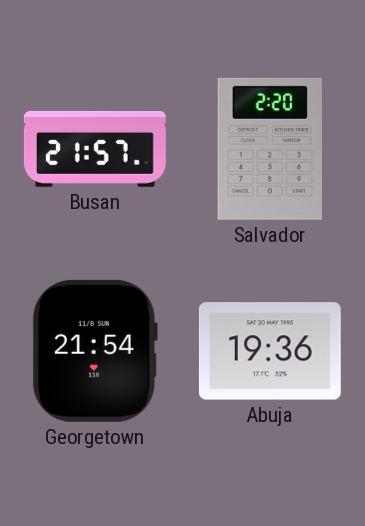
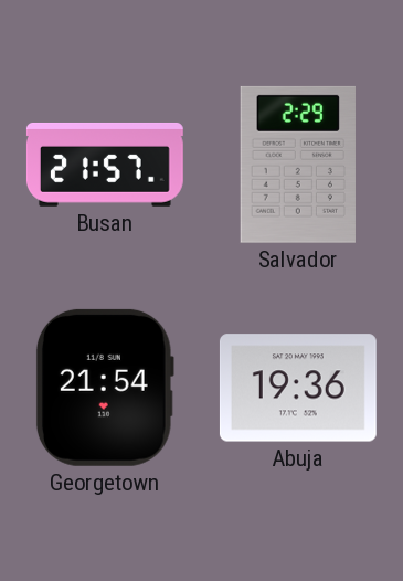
Salvador: 2:20 -> 2:29
